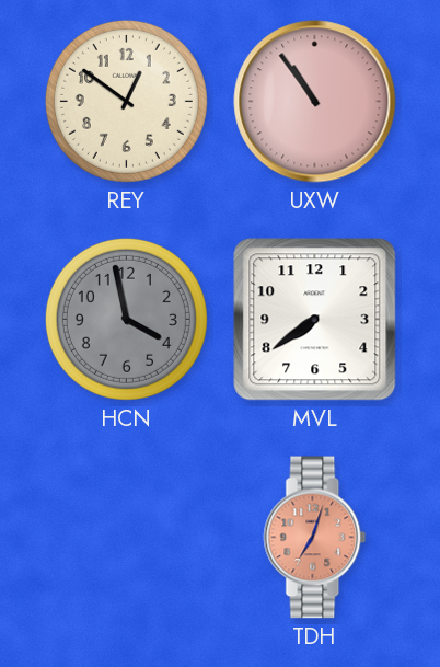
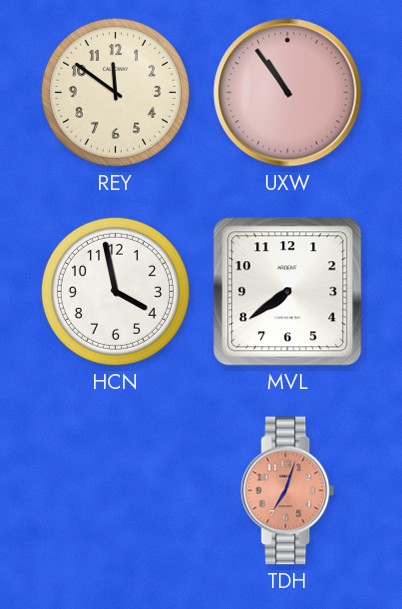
REY: 12:51 -> 11:51
HCN dial: grey -> white
